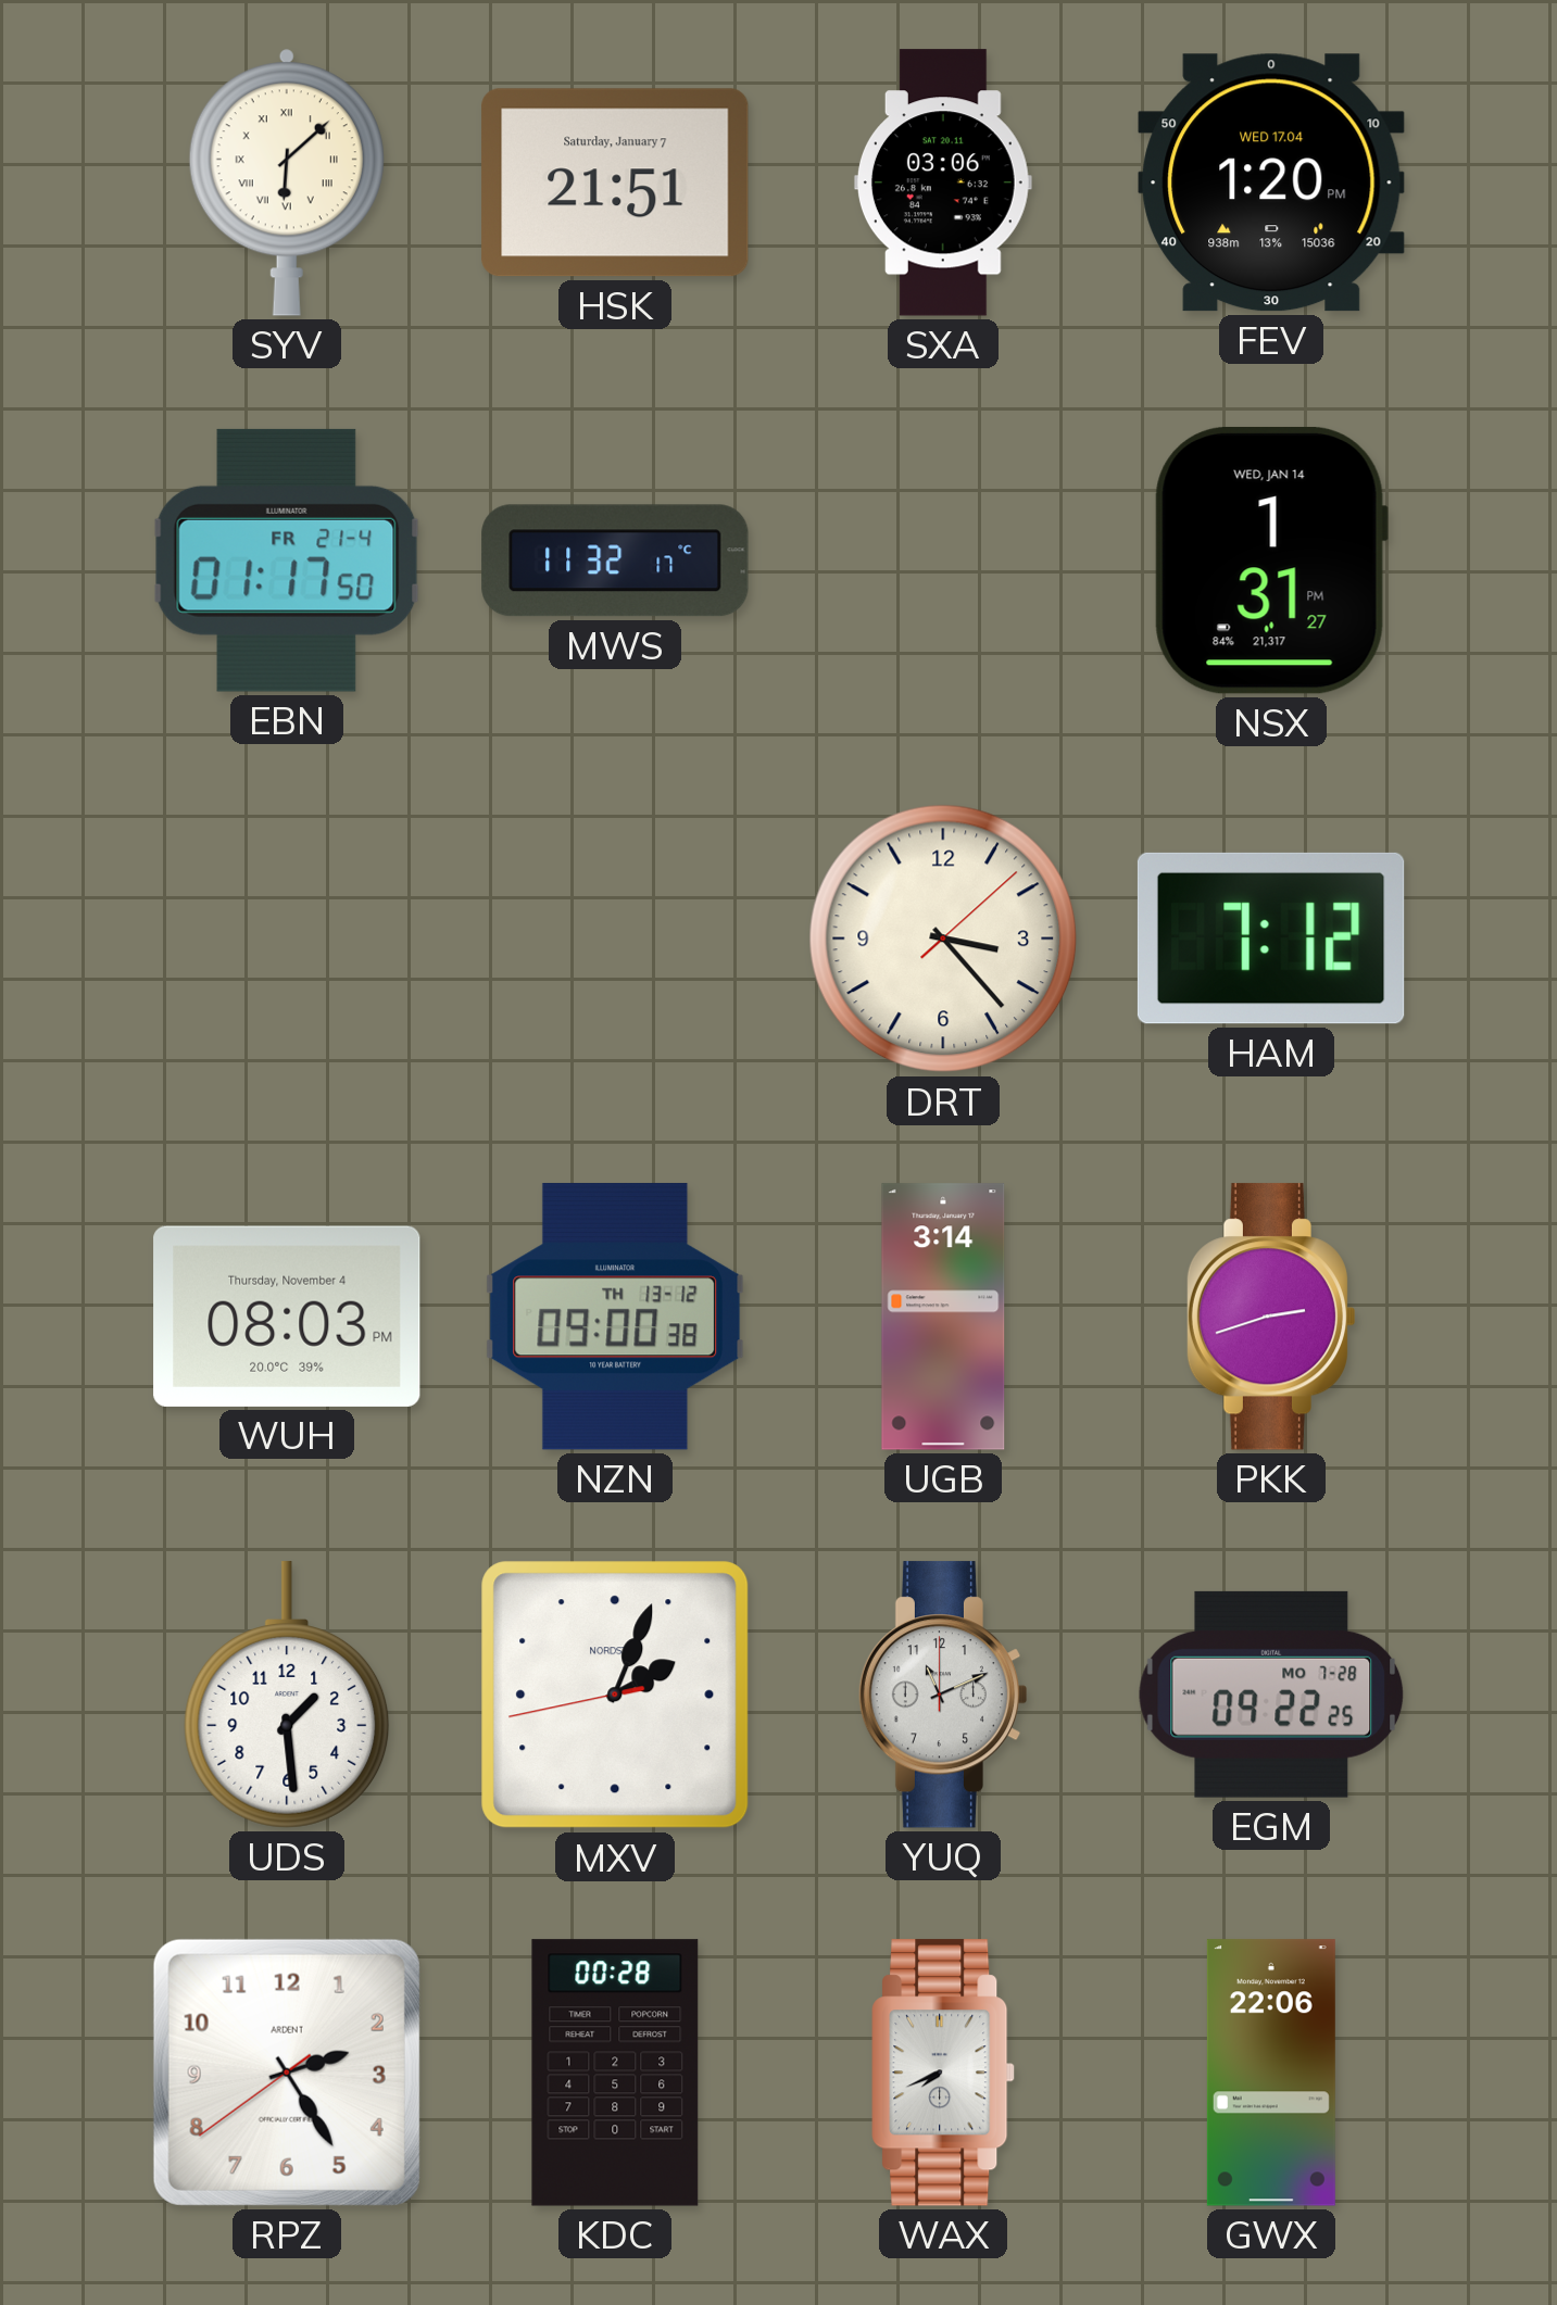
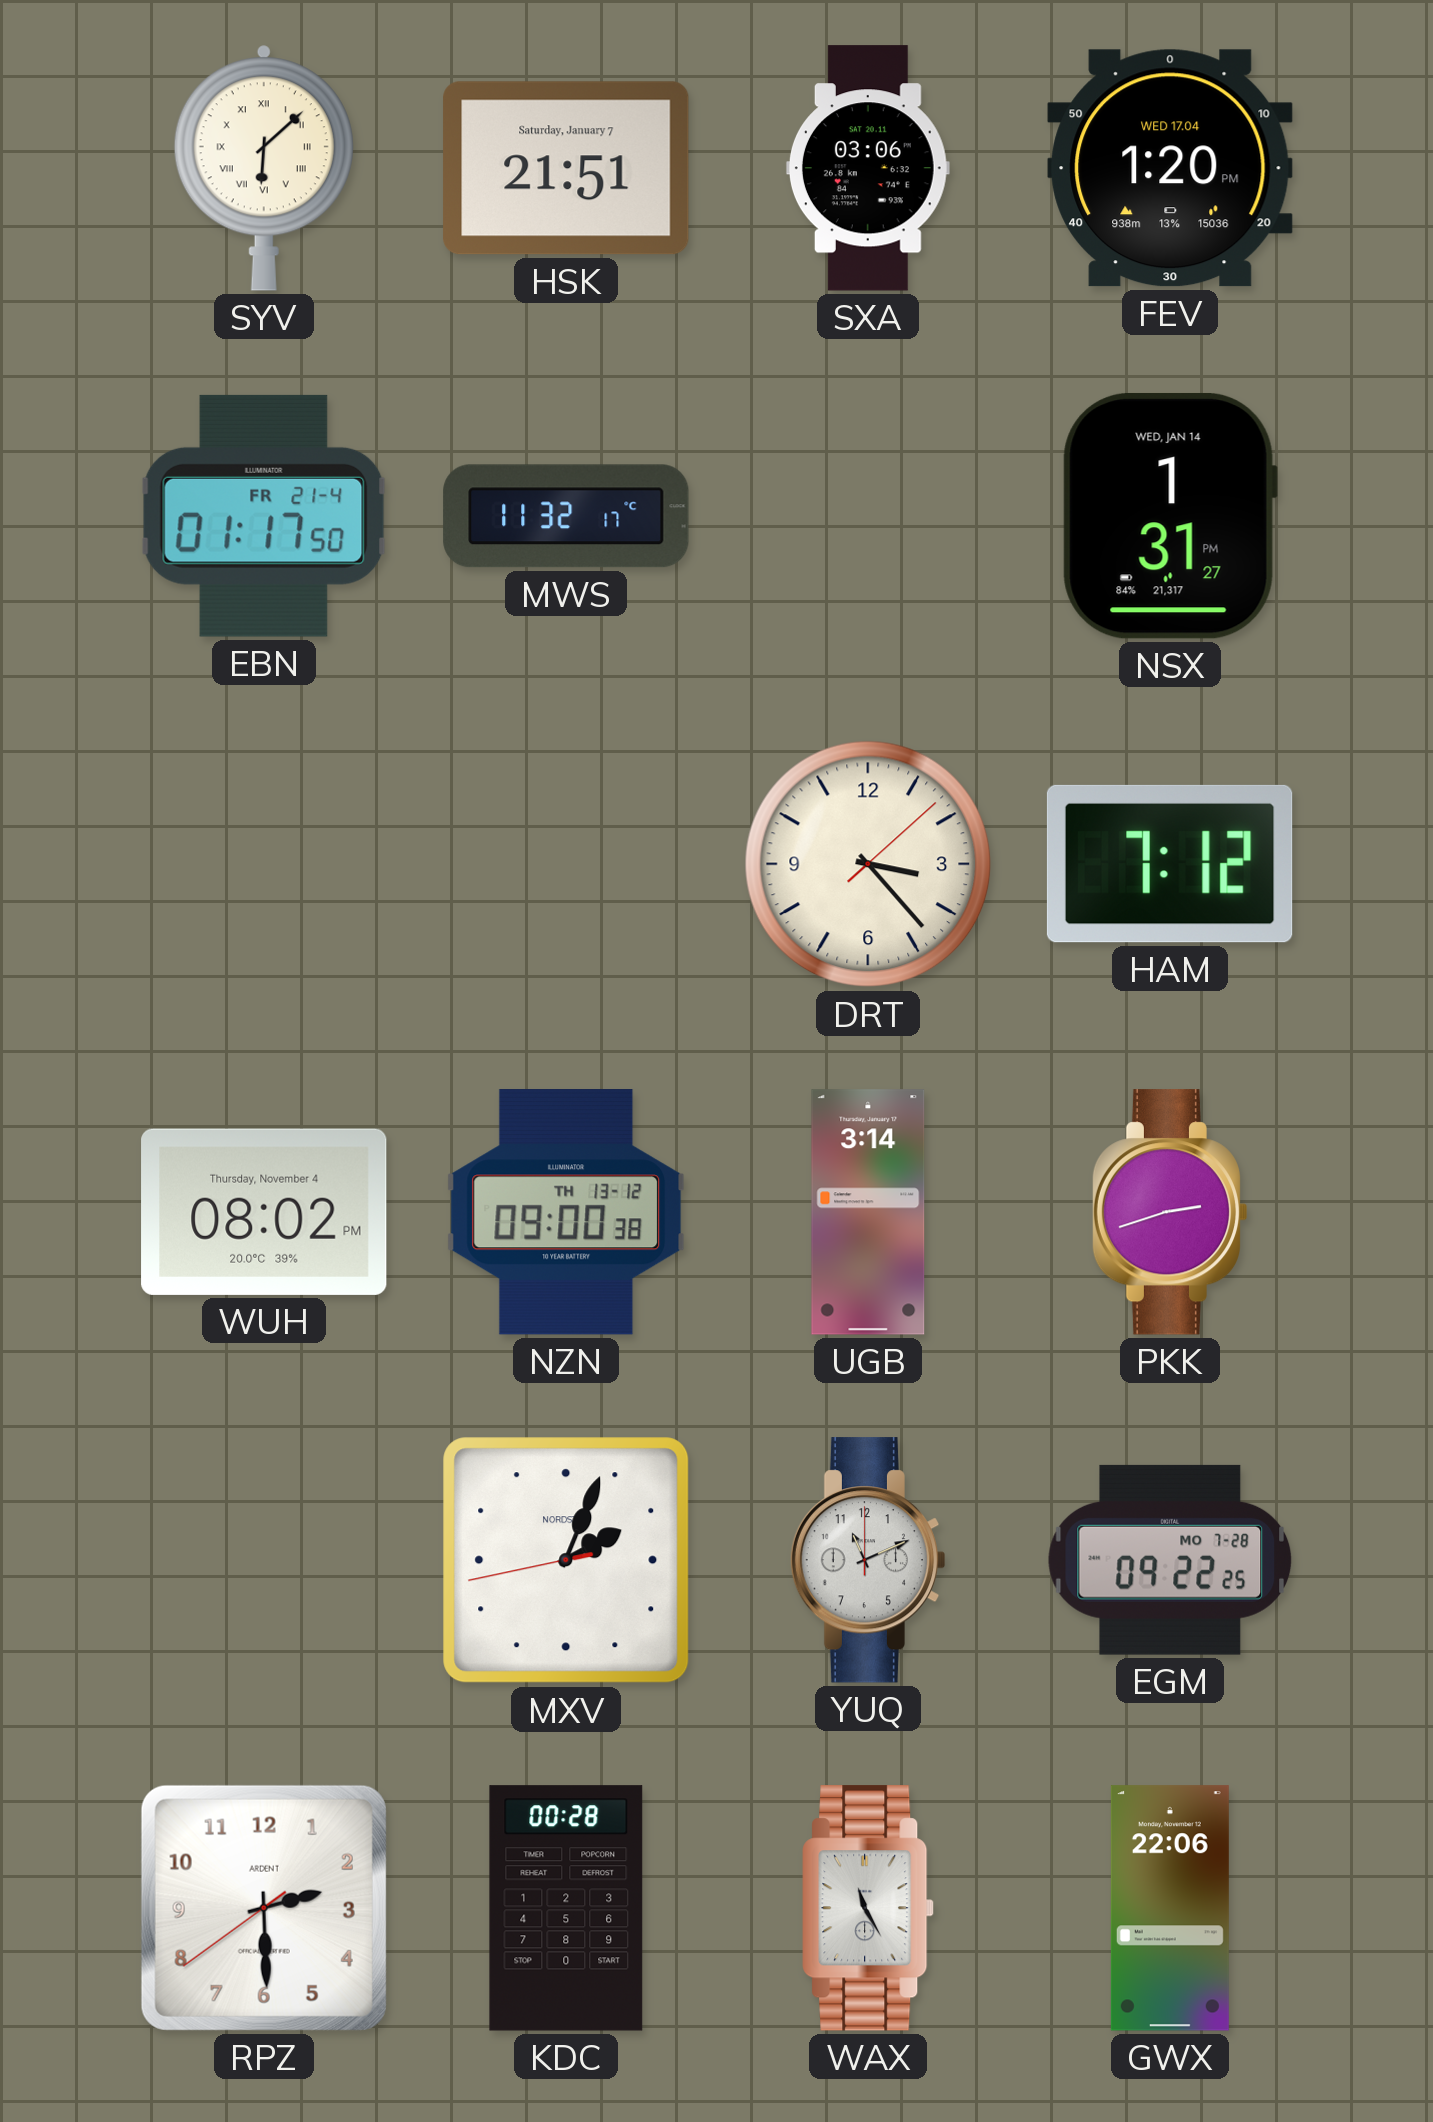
WUH: 08:03 -> 08:02
UDS: 1:29 -> none
RPZ: 2:24 -> 2:29
WAX: 7:41 -> 11:25
